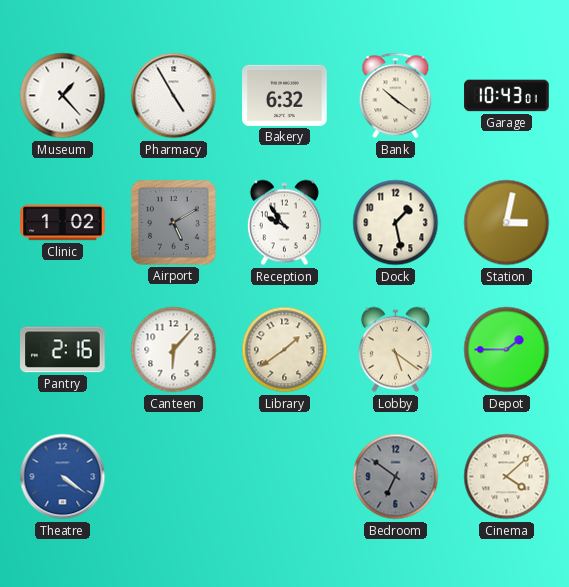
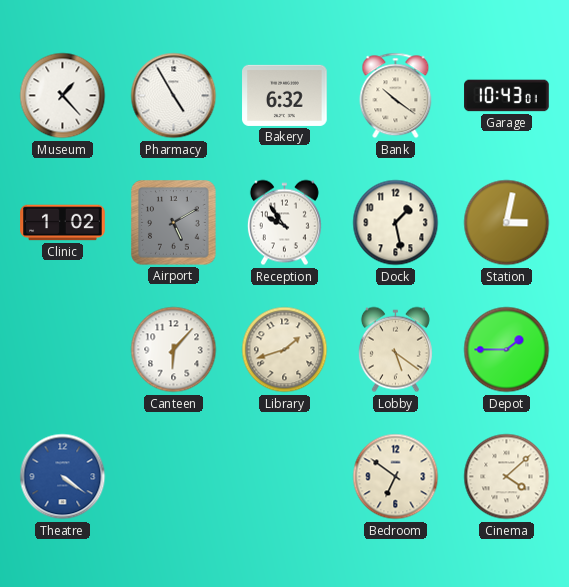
Pantry: 2:16 -> none
Library: 1:39 -> 1:42
Bedroom dial: grey -> cream
